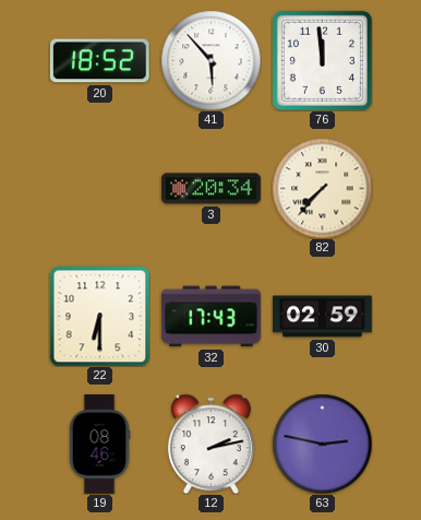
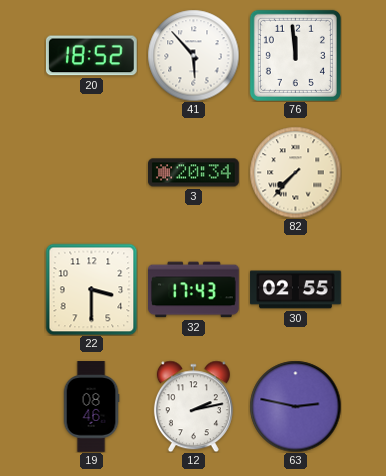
22: 6:30 -> 3:30
30: 02:59 -> 02:55
